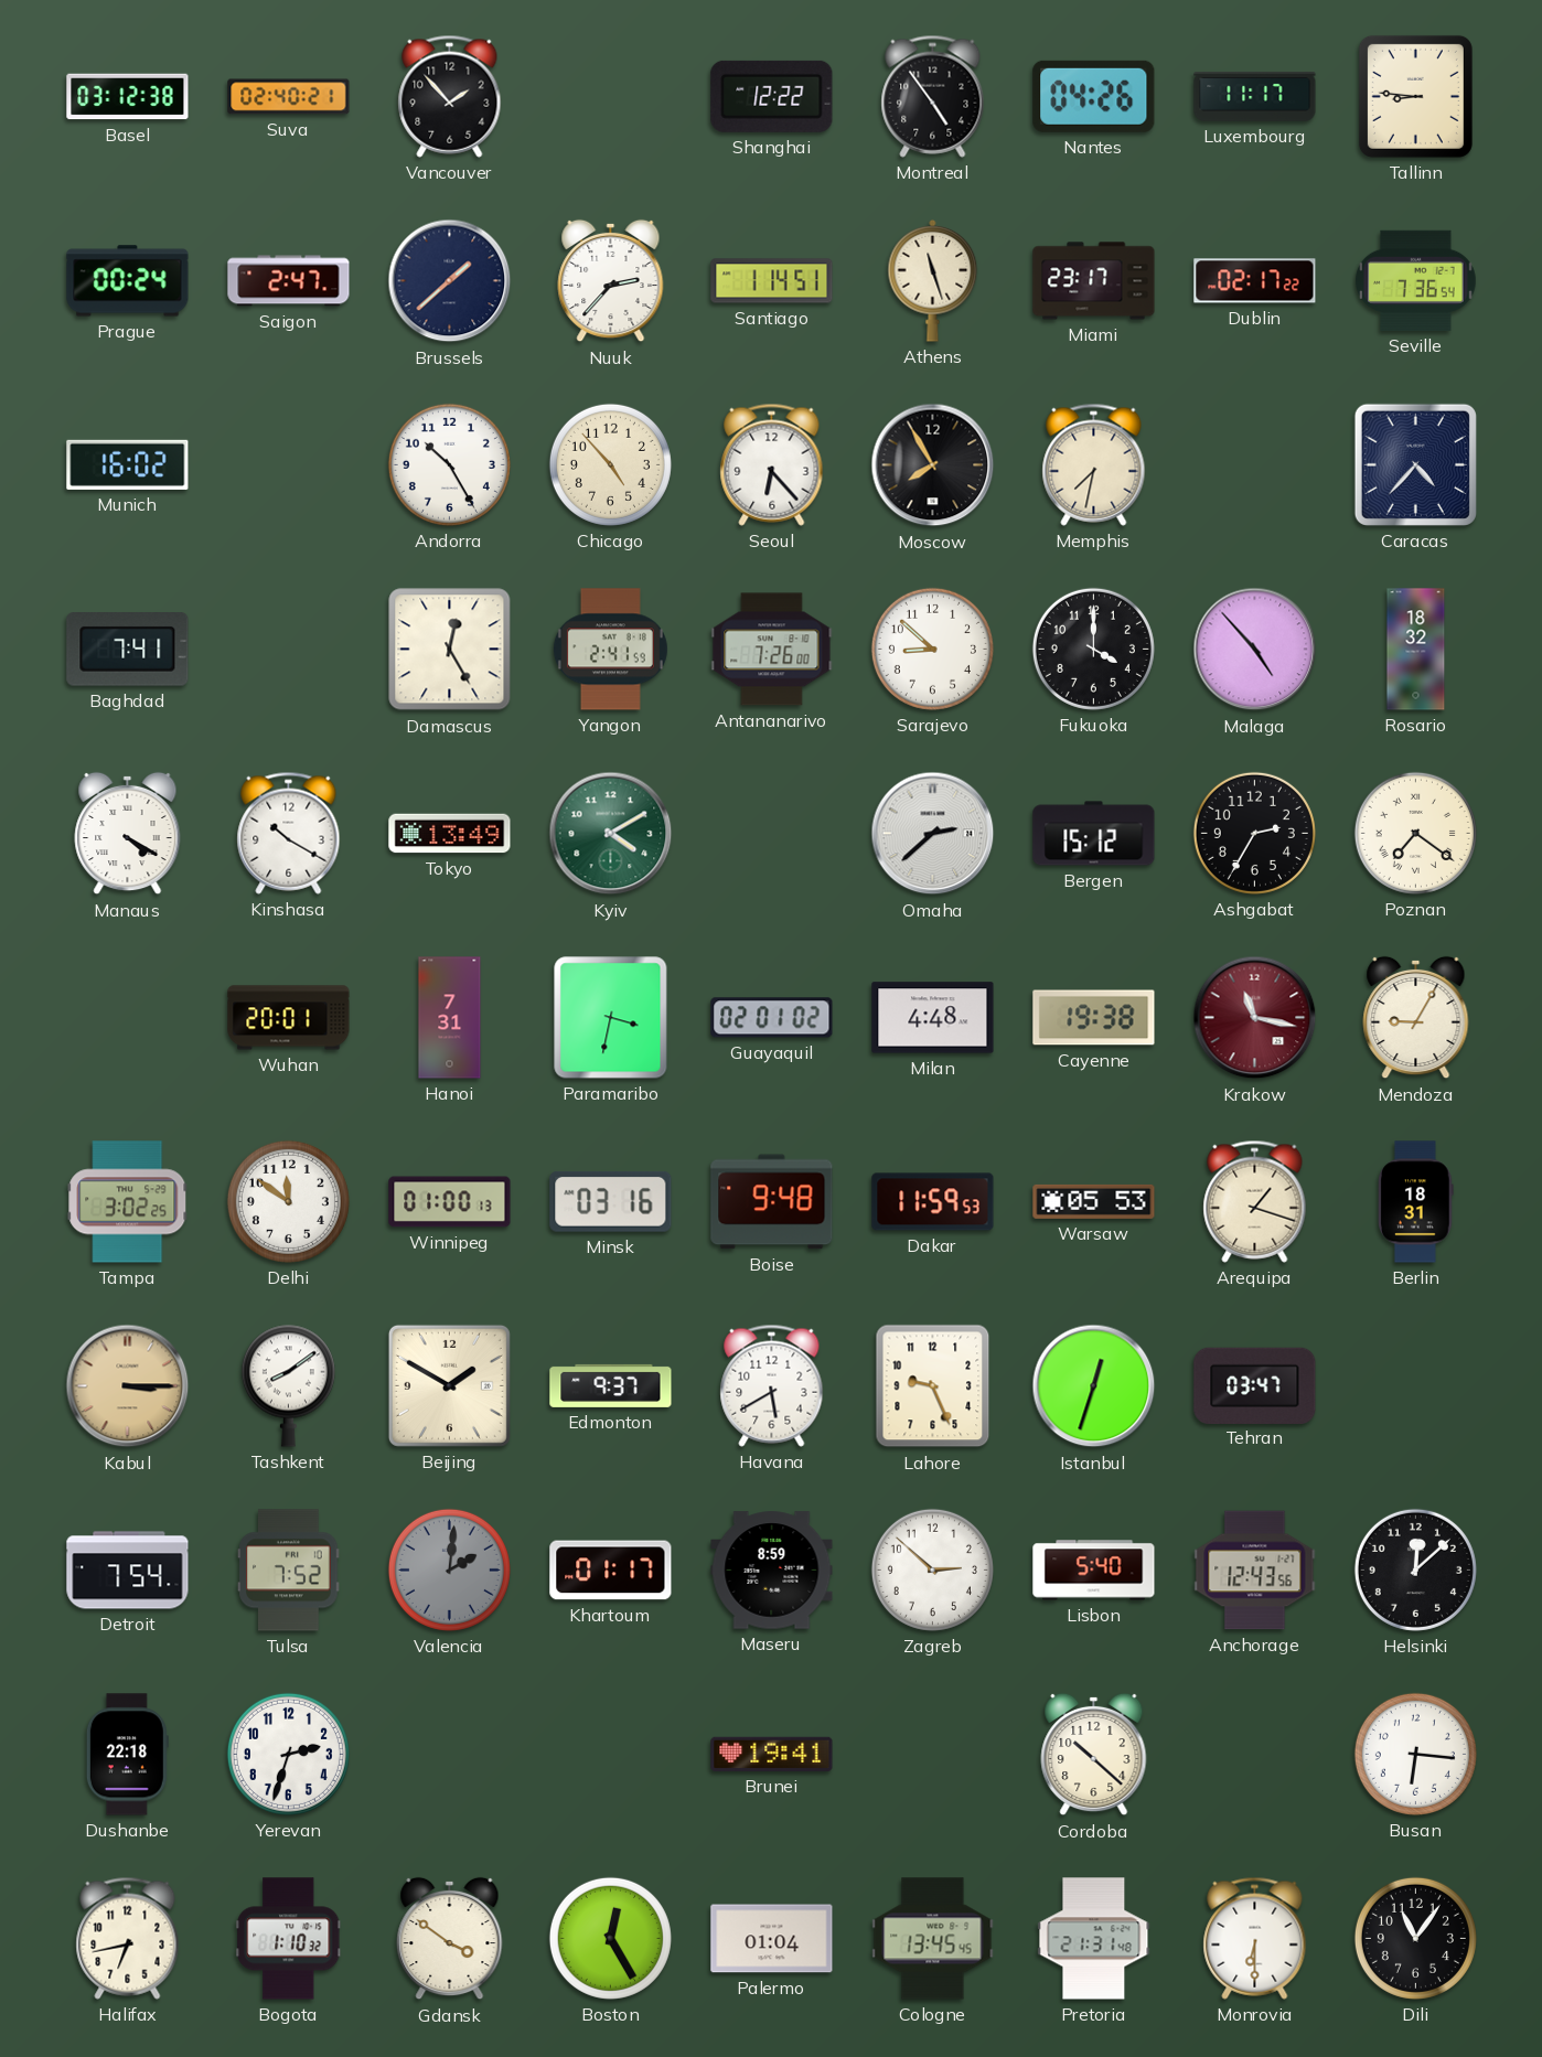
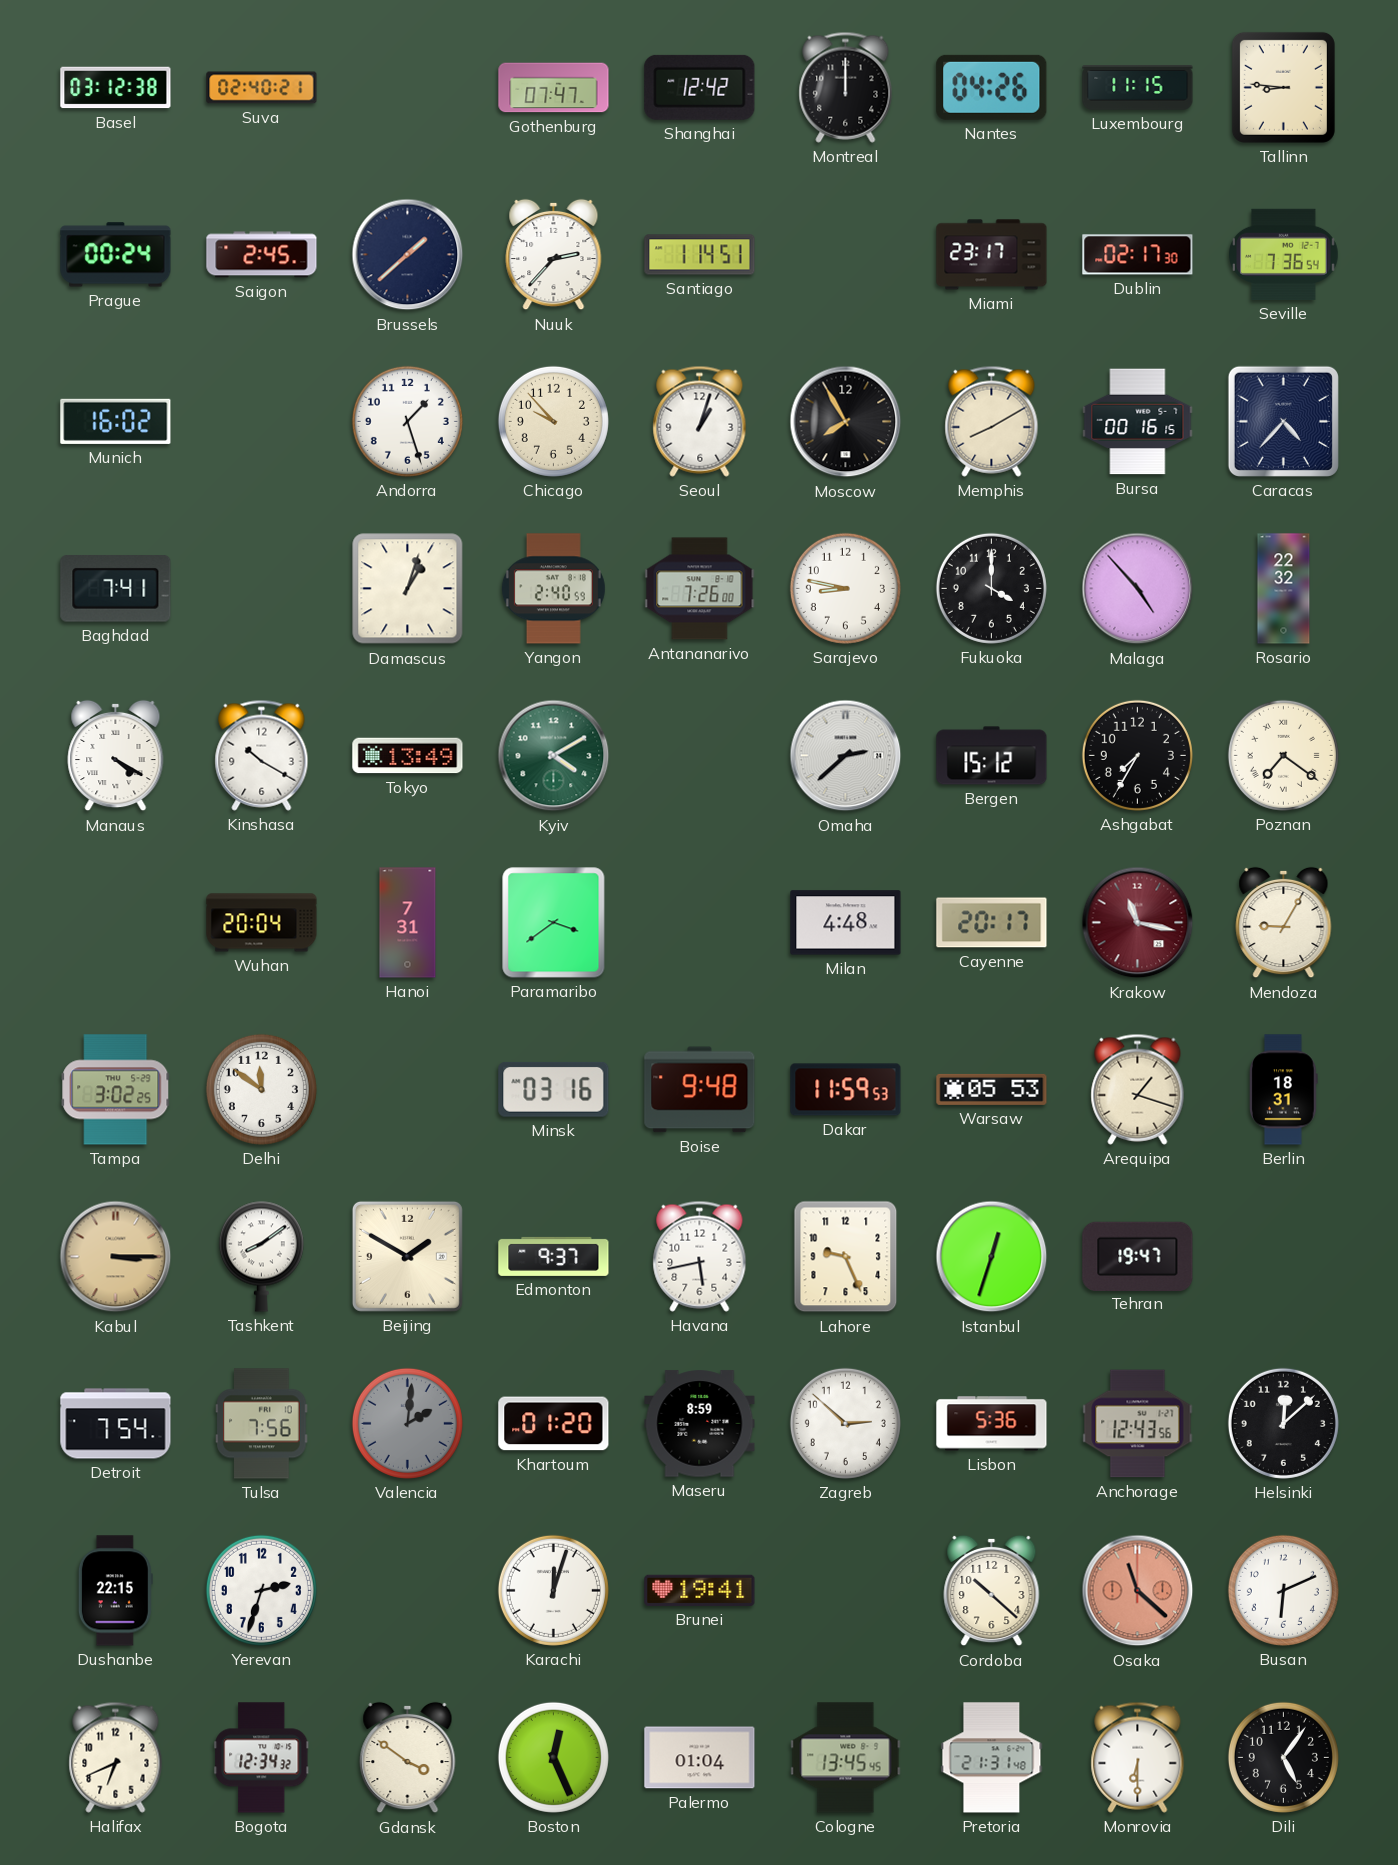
Vancouver: 1:53 -> none
Gothenburg: none -> 07:47
Shanghai: 12:22 -> 12:42
Montreal: 4:54 -> 12:00
Luxembourg: 11:17 -> 11:15
Saigon: 2:47 -> 2:45
Athens: 11:27 -> none
Dublin: 02:17:22 -> 02:17:30
Andorra: 10:25 -> 1:27
Chicago: 4:53 -> 9:53
Seoul: 6:23 -> 1:03
Memphis: 7:32 -> 8:10
Bursa: none -> 00:16
Damascus: 12:25 -> 1:03
Yangon: 2:41 -> 2:40
Sarajevo: 8:52 -> 8:47
Rosario: 18:32 -> 22:32
Ashgabat: 2:35 -> 7:35
Wuhan: 20:01 -> 20:04
Paramaribo: 3:32 -> 3:39
Guayaquil: 02:01 -> none
Cayenne: 19:38 -> 20:17
Winnipeg: 01:00 -> none
Havana: 5:40 -> 5:43
Tehran: 03:47 -> 19:47
Tulsa: 7:52 -> 7:56
Khartoum: 01:17 -> 01:20
Lisbon: 5:40 -> 5:36
Dushanbe: 22:18 -> 22:15
Karachi: none -> 12:03
Osaka: none -> 11:22
Busan: 6:16 -> 6:11
Halifax: 6:43 -> 6:41
Bogota: 1:10 -> 12:34
Boston: 12:25 -> 12:26
Dili: 11:06 -> 5:06
